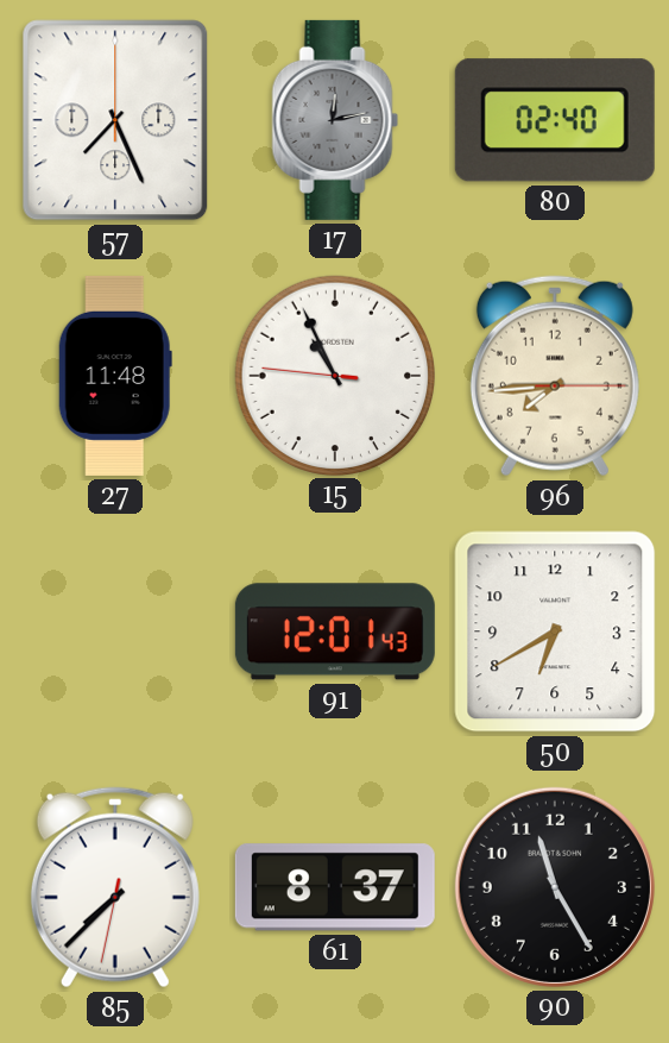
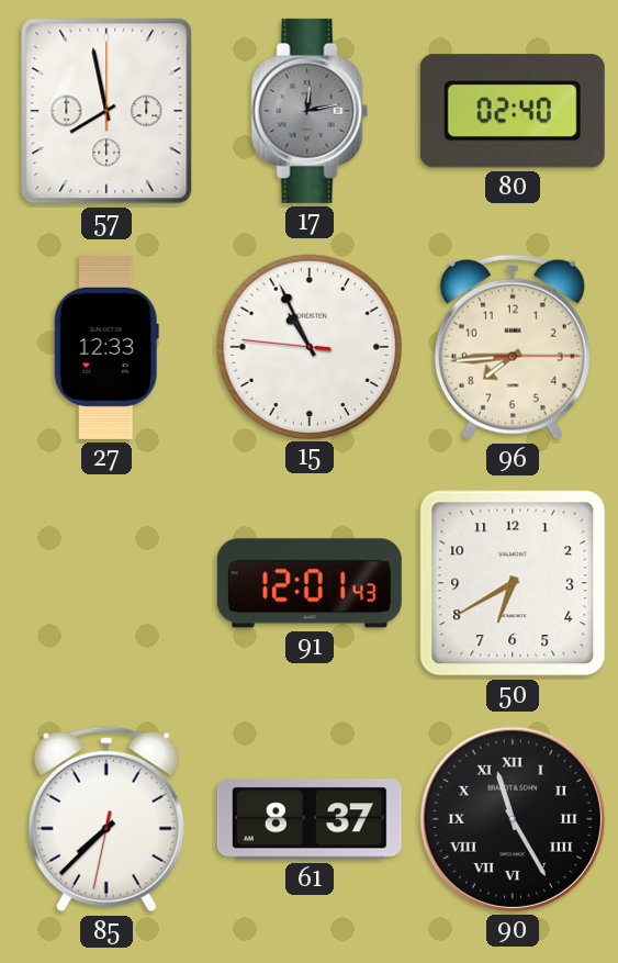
57: 7:26 -> 7:58
27: 11:48 -> 12:33
90 numerals: Arabic -> Roman
